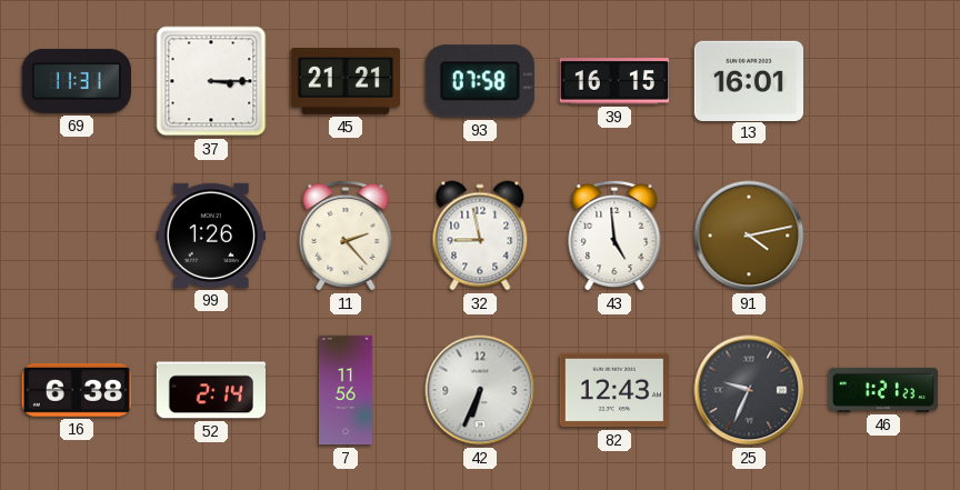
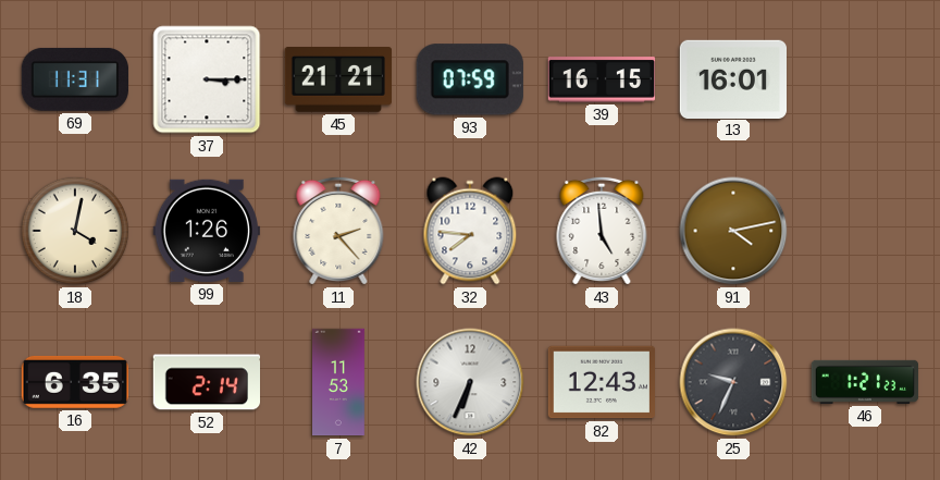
93: 07:58 -> 07:59
18: none -> 4:02
32: 8:58 -> 7:46
16: 6:38 -> 6:35
7: 11:56 -> 11:53
